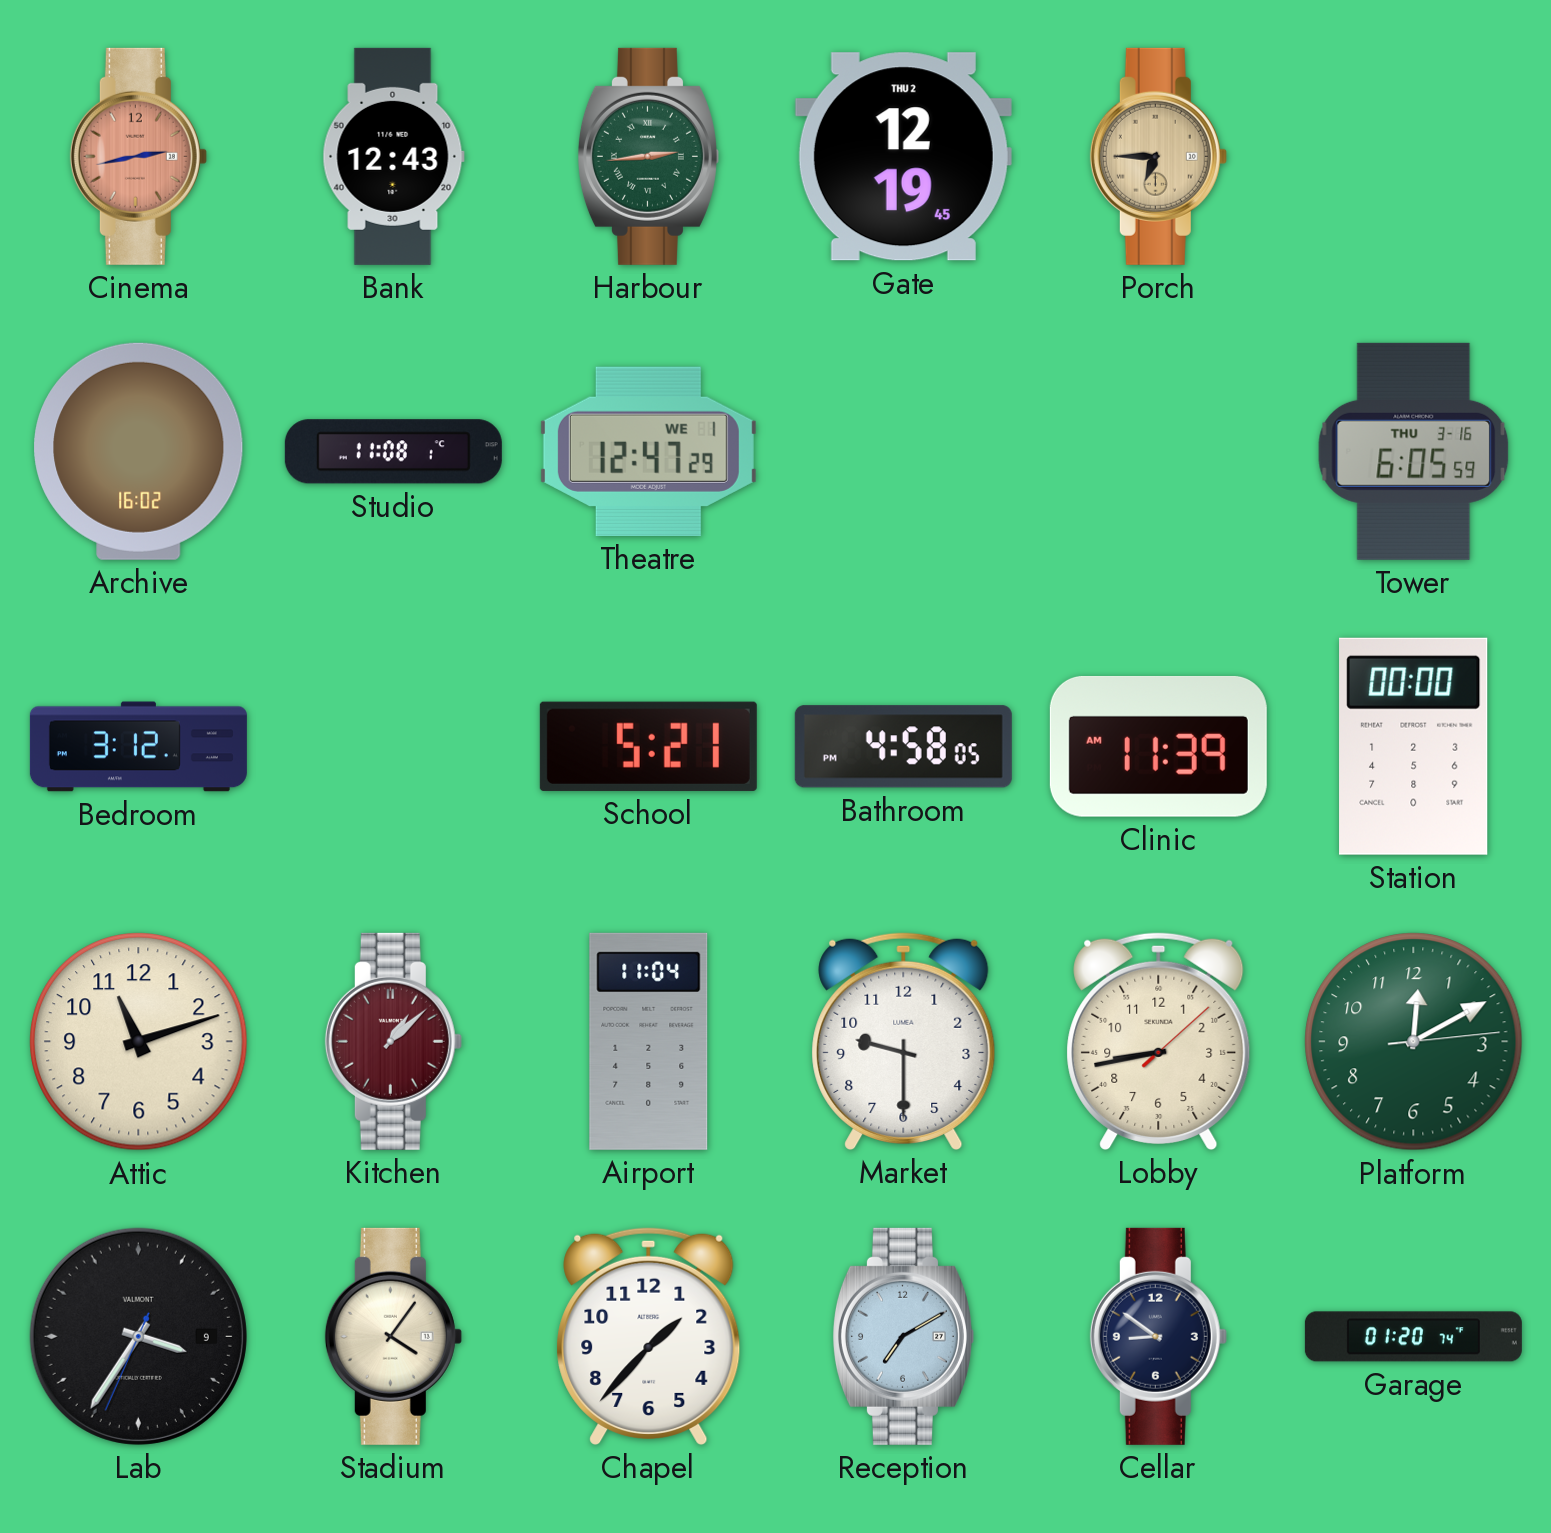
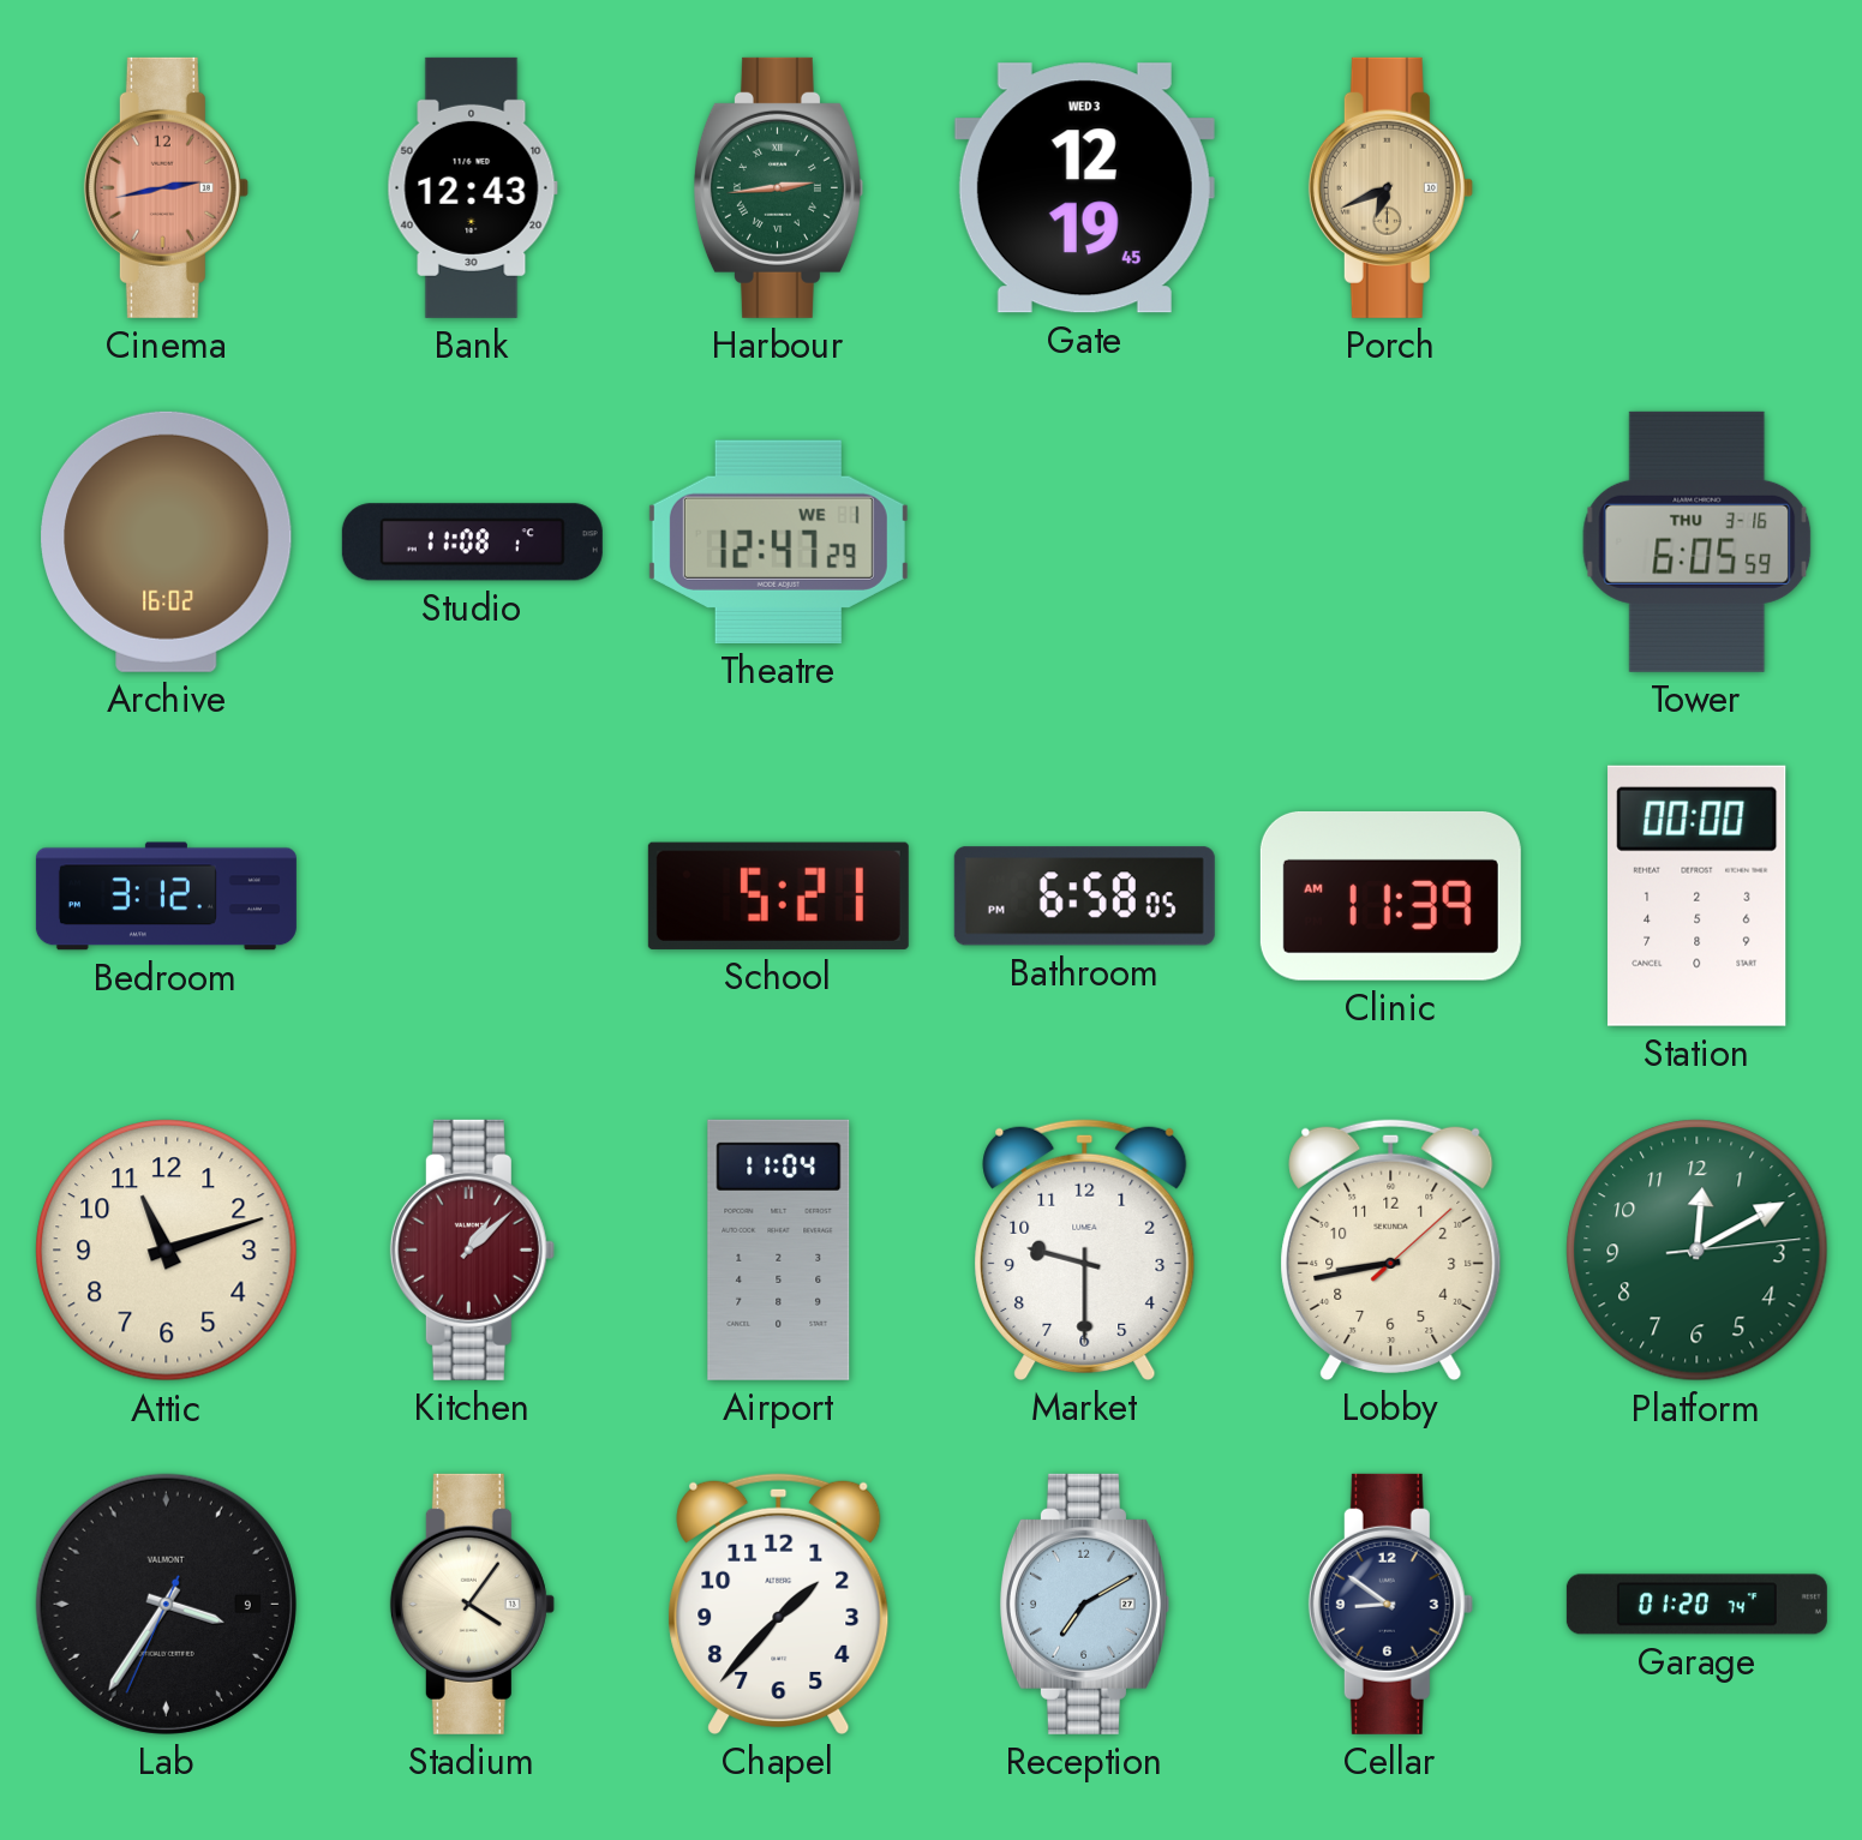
Gate date: THU 2 -> WED 3
Porch: 6:45 -> 6:41
Bathroom: 4:58 -> 6:58
